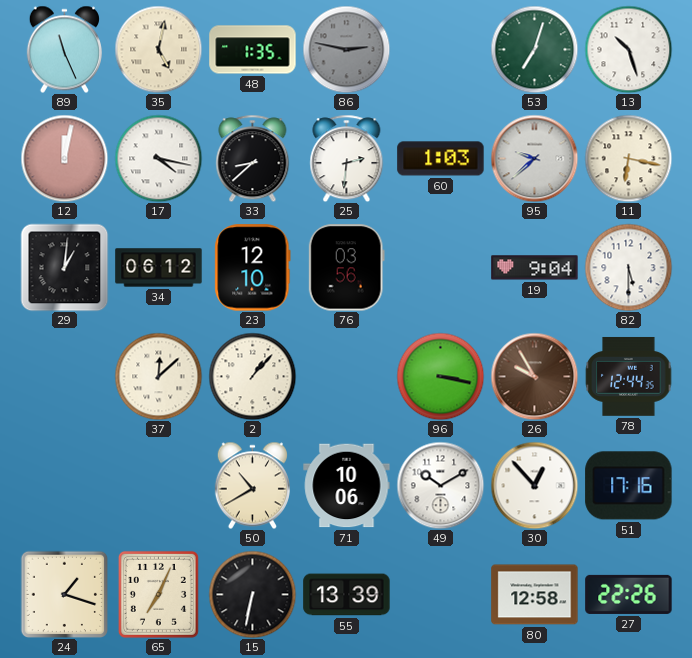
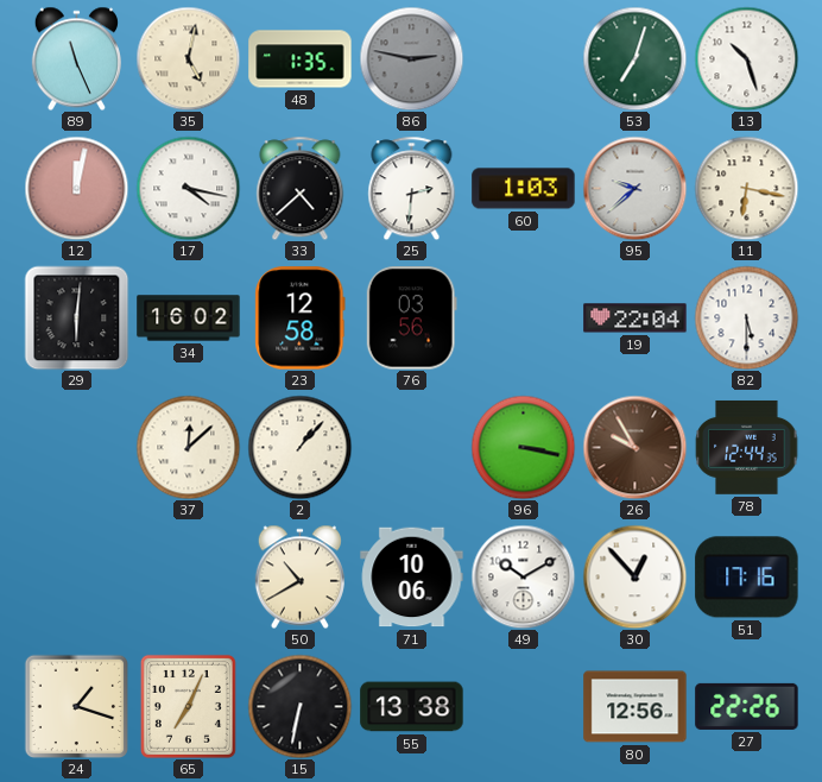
33: 8:38 -> 4:38
29: 1:01 -> 6:01
34: 06:12 -> 16:02
23: 12:10 -> 12:58
19: 9:04 -> 22:04
55: 13:39 -> 13:38
80: 12:58 -> 12:56
